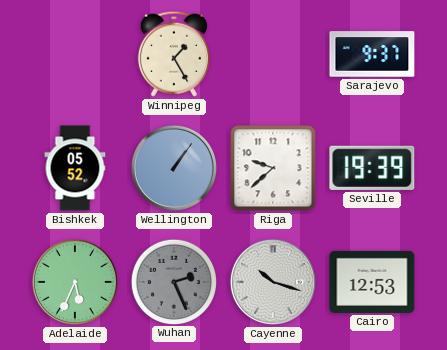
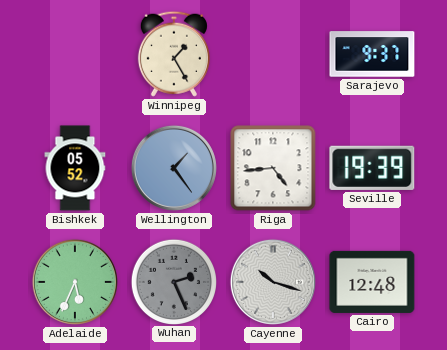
Wellington: 1:06 -> 1:24
Riga: 9:38 -> 4:44
Cairo: 12:53 -> 12:48
